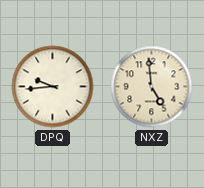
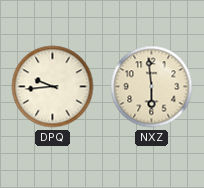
NXZ: 4:59 -> 5:59
